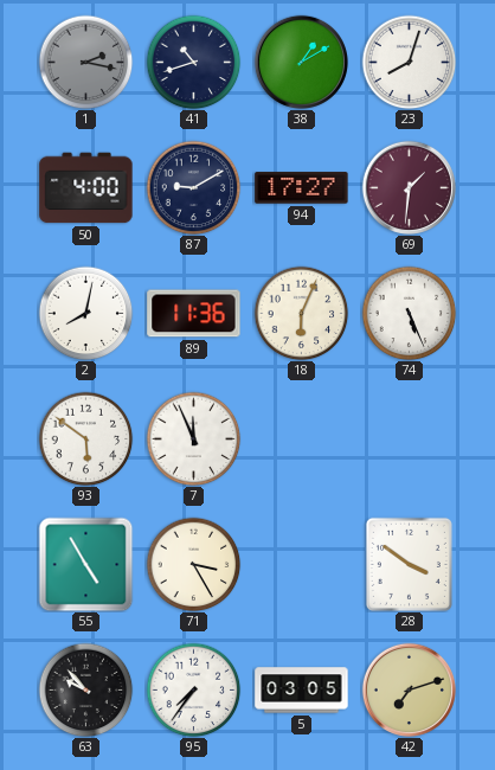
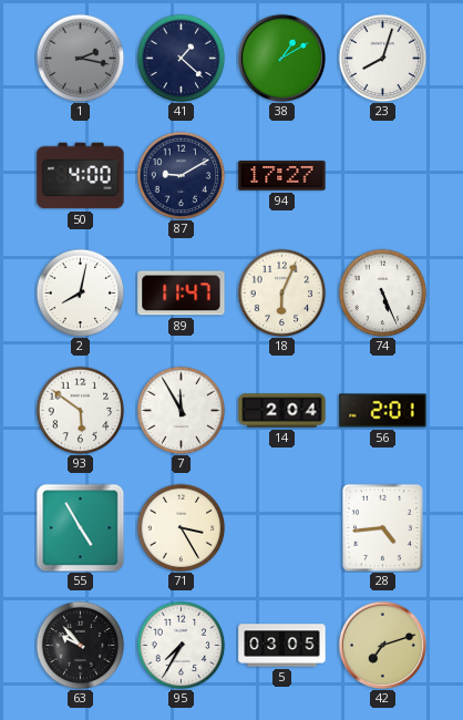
41: 10:42 -> 1:22
69: 1:31 -> none
89: 11:36 -> 11:47
7: 11:56 -> 11:55
14: none -> 2:04
56: none -> 2:01
28: 3:51 -> 4:44
95: 7:36 -> 7:35
